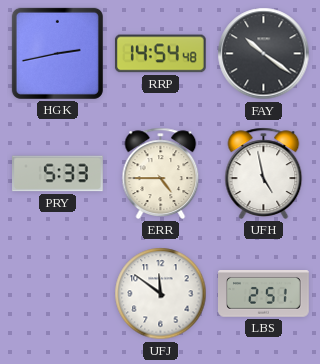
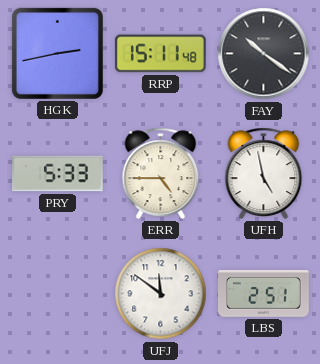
RRP: 14:54 -> 15:11
